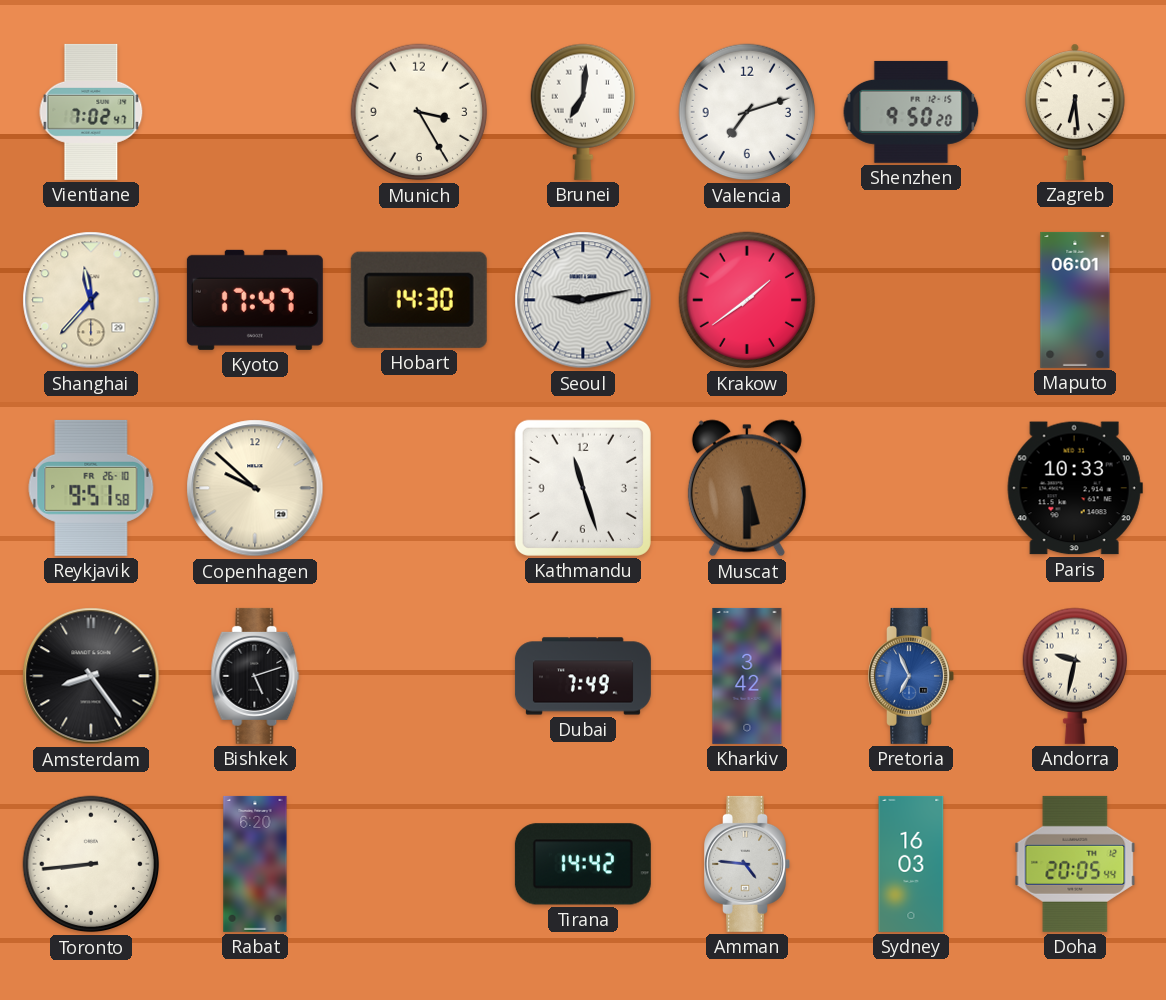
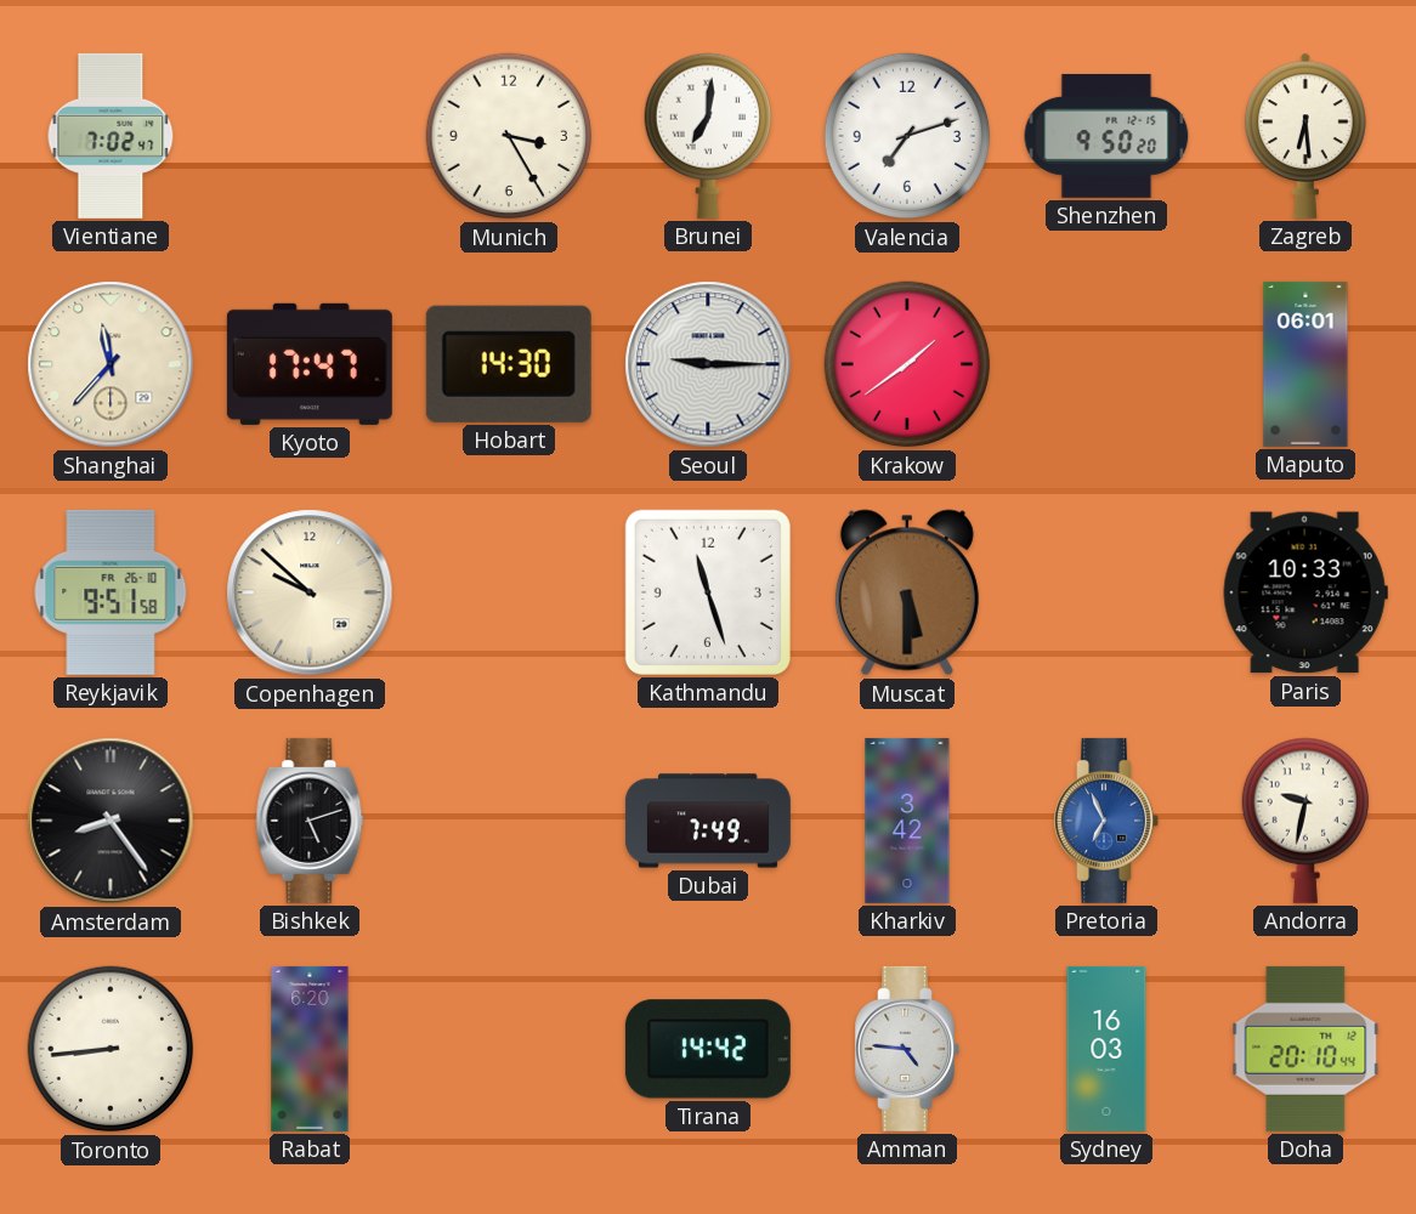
Seoul: 9:13 -> 9:15
Doha: 20:05 -> 20:10
